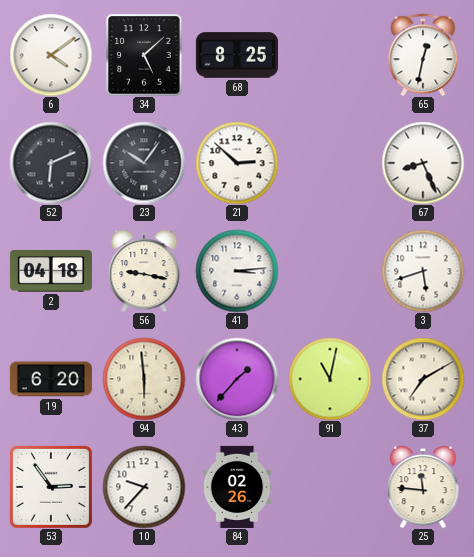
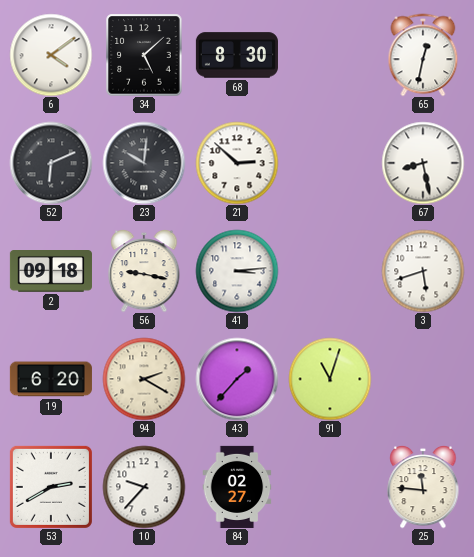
68: 8:25 -> 8:30
23: 10:06 -> 10:01
67: 8:26 -> 8:28
2: 04:18 -> 09:18
94: 5:59 -> 2:20
91: 11:02 -> 11:03
37: 7:10 -> none
53: 2:54 -> 2:40
84: 02:26 -> 02:27
